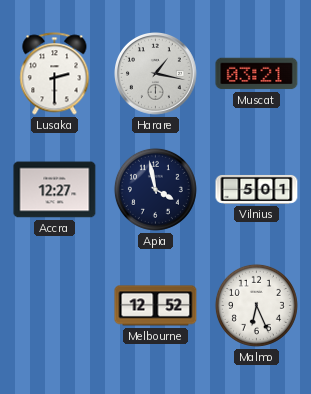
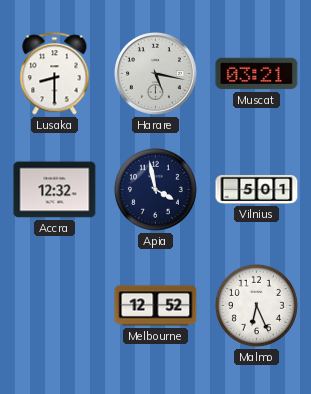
Lusaka: 2:30 -> 8:30
Harare: 1:17 -> 5:17
Accra: 12:27 -> 12:32
